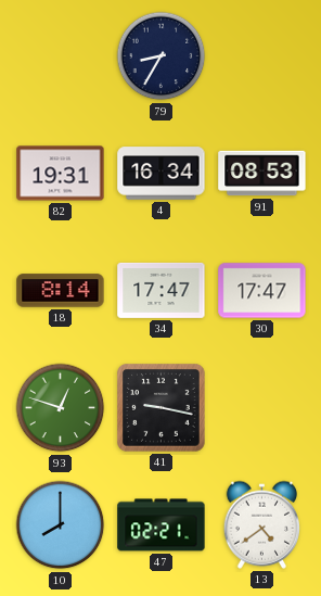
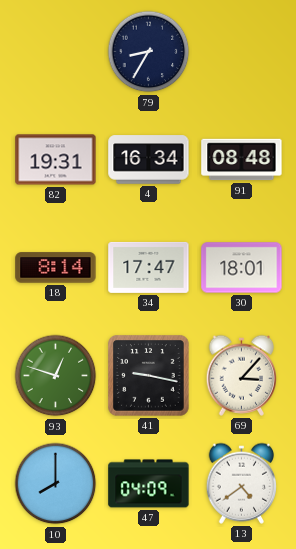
91: 08:53 -> 08:48
30: 17:47 -> 18:01
69: none -> 3:07
47: 02:21 -> 04:09
